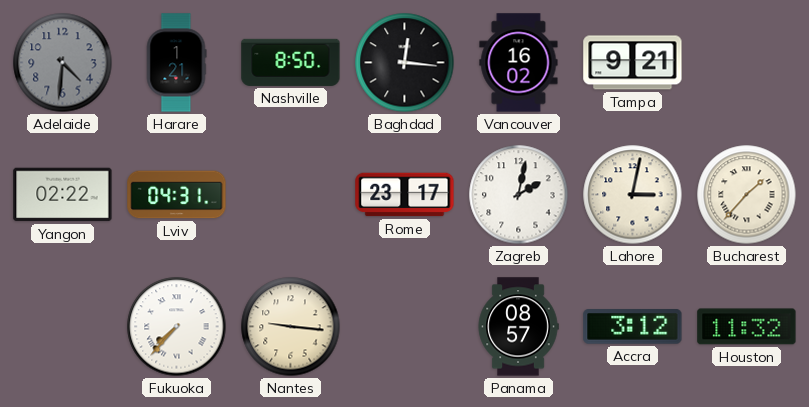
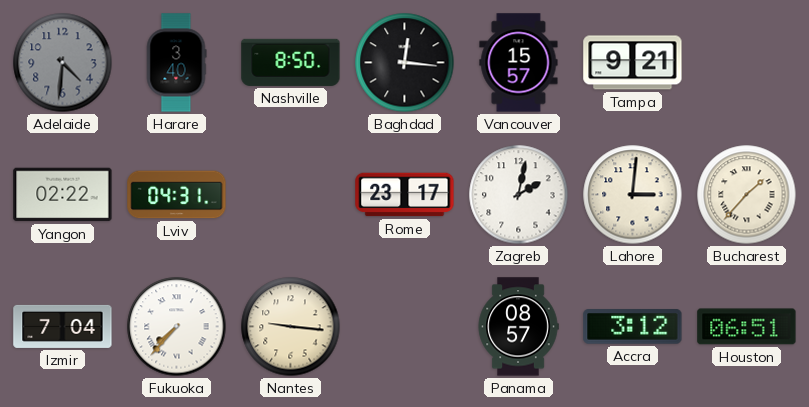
Harare: 1:21 -> 3:40
Vancouver: 16:02 -> 15:57
Lahore: 3:02 -> 3:01
Izmir: none -> 7:04
Houston: 11:32 -> 06:51
